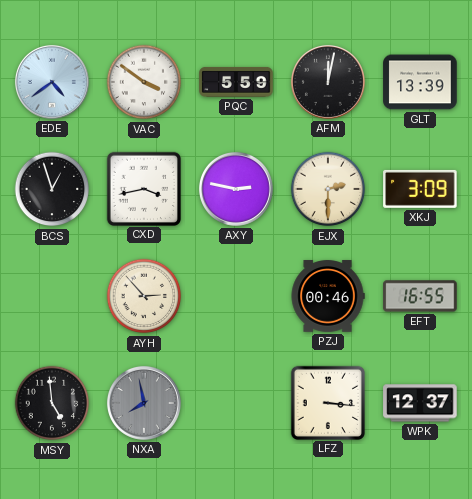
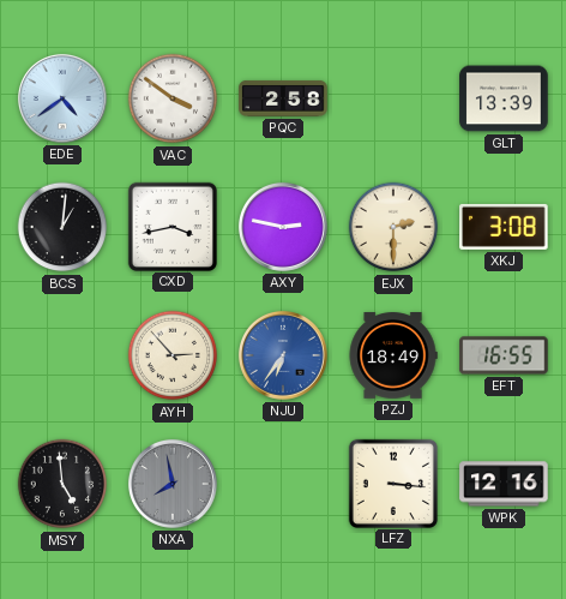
PQC: 5:59 -> 2:58
AFM: 12:02 -> none
BCS: 12:57 -> 1:01
XKJ: 3:09 -> 3:08
NJU: none -> 6:36
PZJ: 00:46 -> 18:49
WPK: 12:37 -> 12:16
